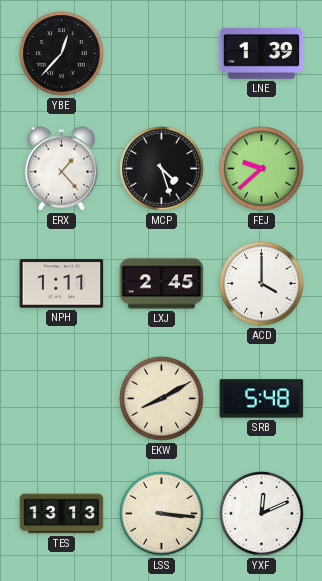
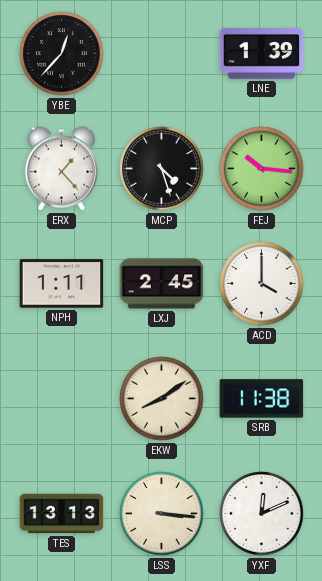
FEJ: 9:38 -> 10:16
EKW: 8:10 -> 8:09
SRB: 5:48 -> 11:38
